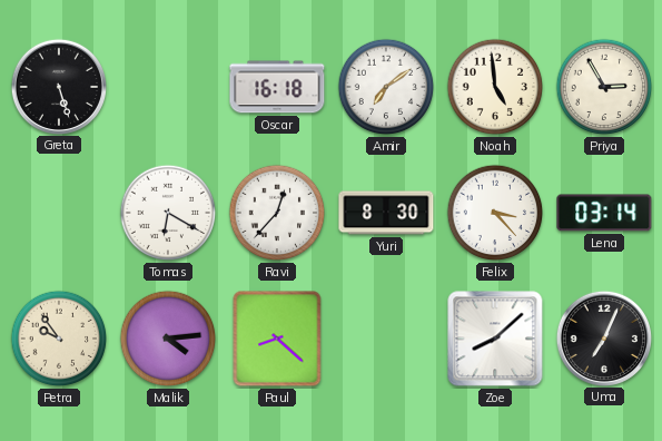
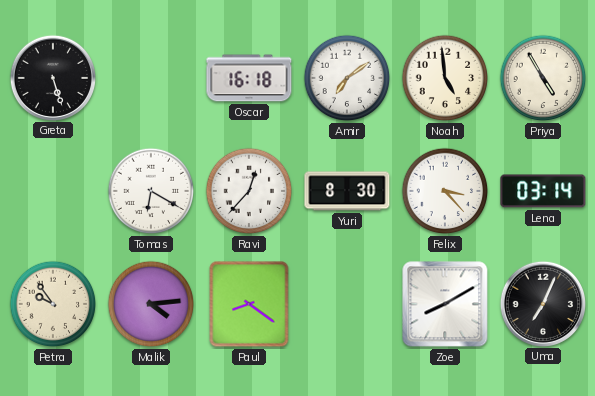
Priya: 2:55 -> 4:55
Paul: 8:22 -> 8:21
Zoe: 8:08 -> 8:10
